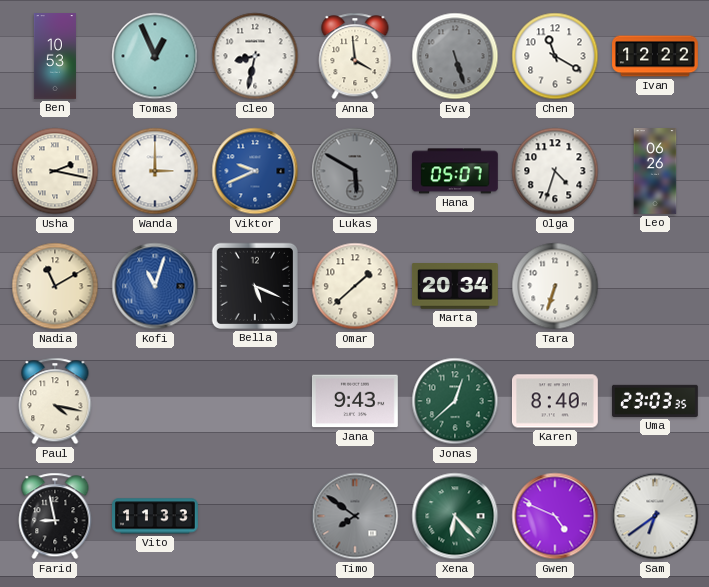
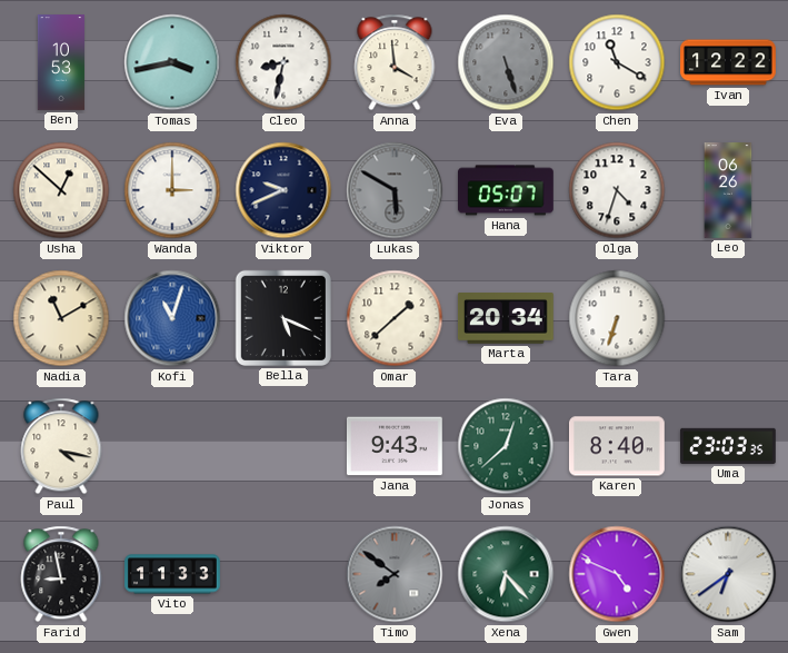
Tomas: 12:56 -> 3:43
Usha: 2:17 -> 12:52
Viktor dial: blue -> navy
